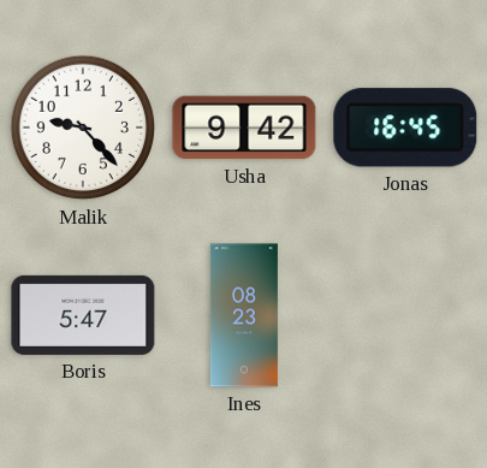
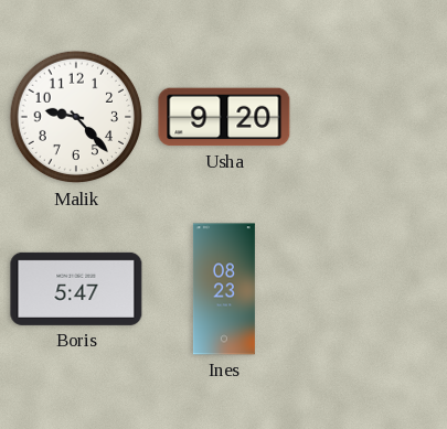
Usha: 9:42 -> 9:20
Jonas: 16:45 -> none
